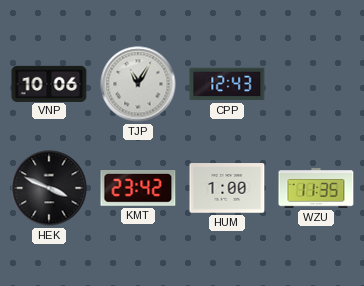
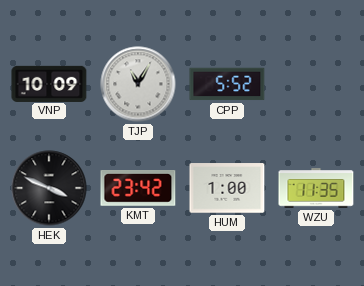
VNP: 10:06 -> 10:09
CPP: 12:43 -> 5:52
